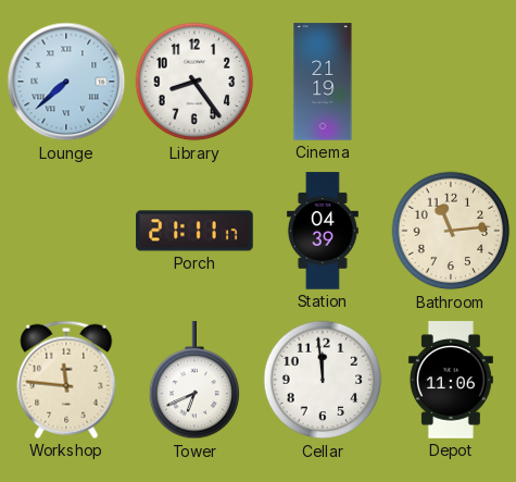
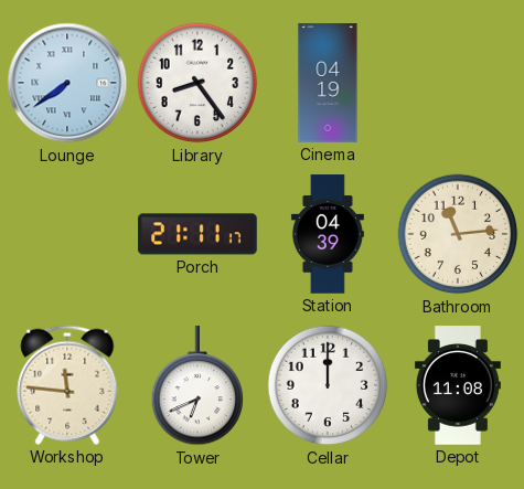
Lounge: 7:38 -> 7:39
Cinema: 21:19 -> 04:19
Cellar: 11:59 -> 12:00
Depot: 11:06 -> 11:08
